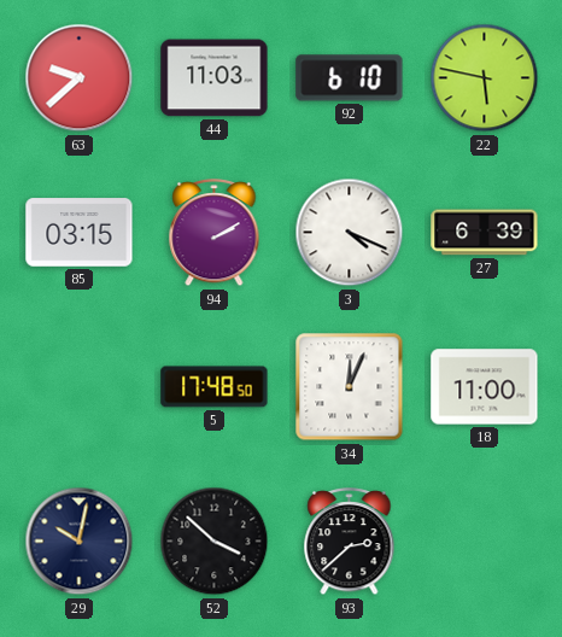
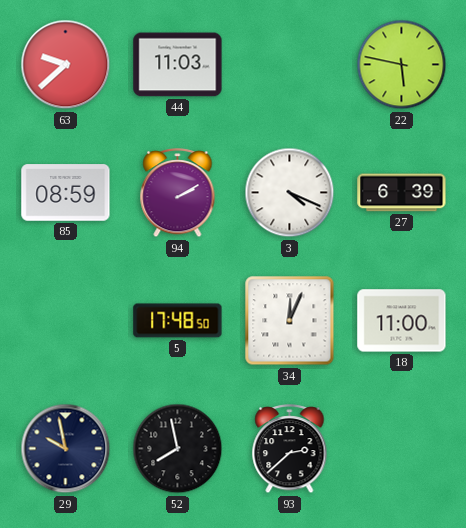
92: 6:10 -> none
85: 03:15 -> 08:59
29: 10:02 -> 9:58
52: 3:52 -> 7:58
